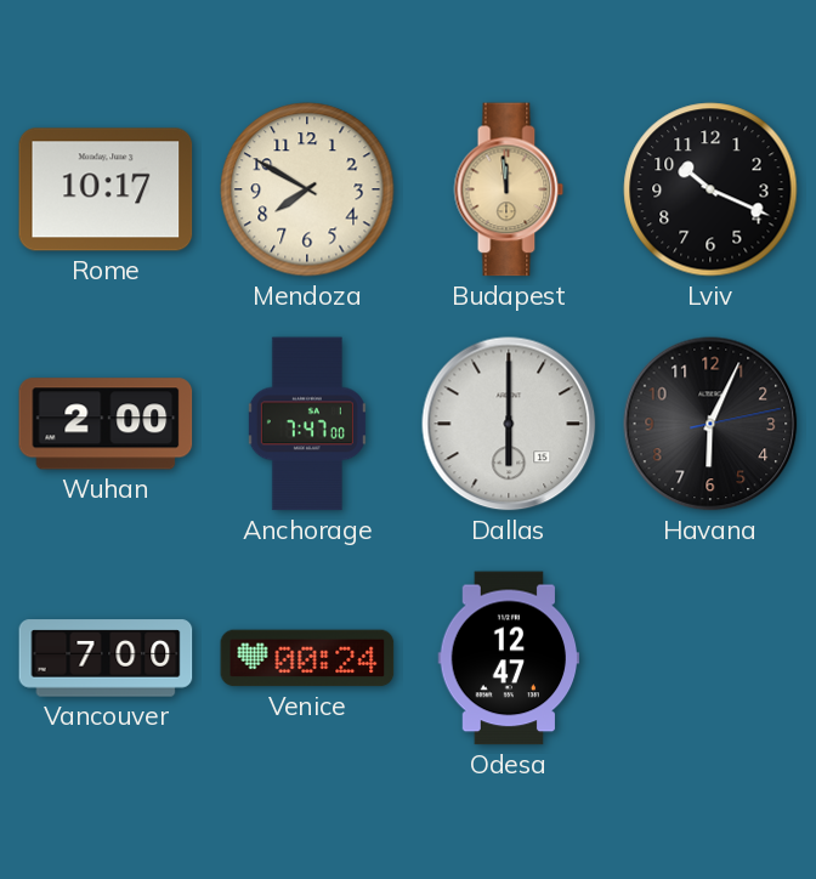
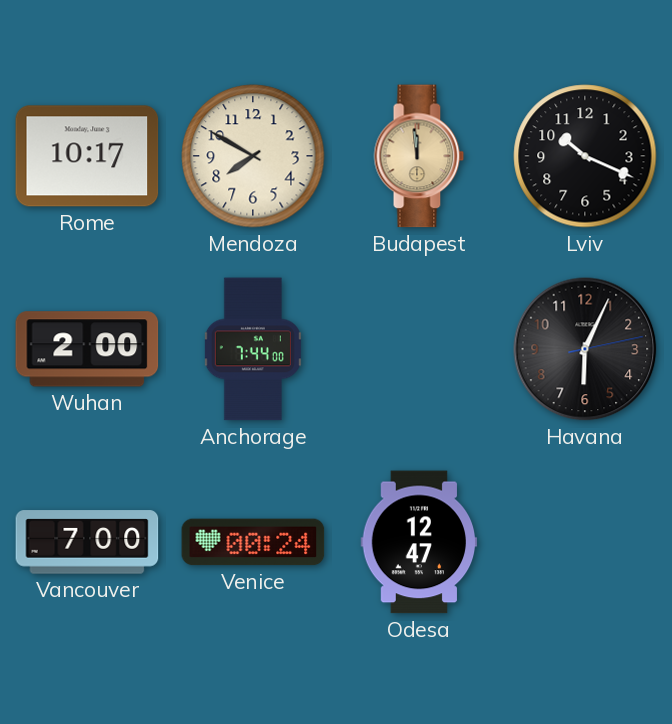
Anchorage: 7:47 -> 7:44
Dallas: 6:00 -> none
